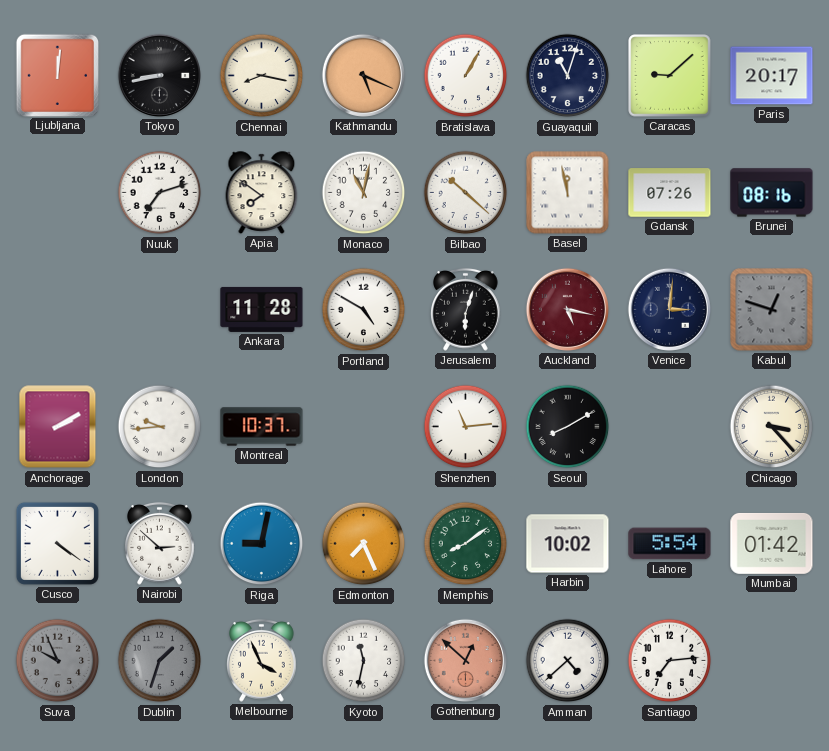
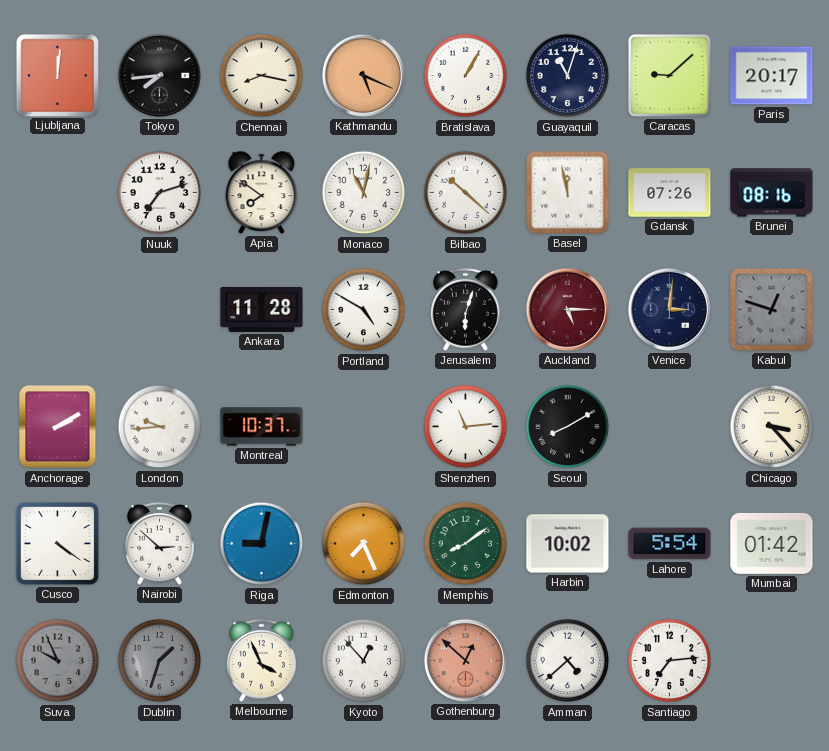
Tokyo: 8:43 -> 7:44
Auckland: 5:17 -> 5:15
Kyoto: 11:32 -> 12:53
